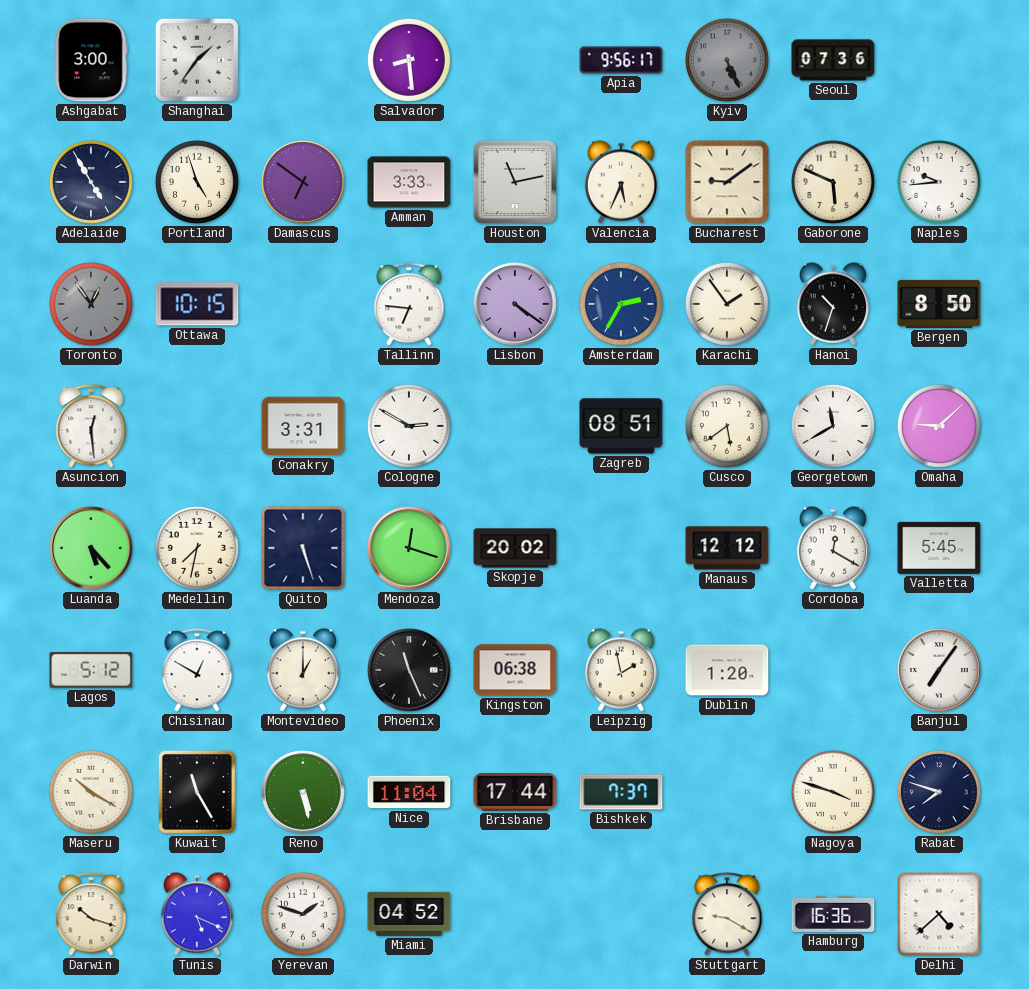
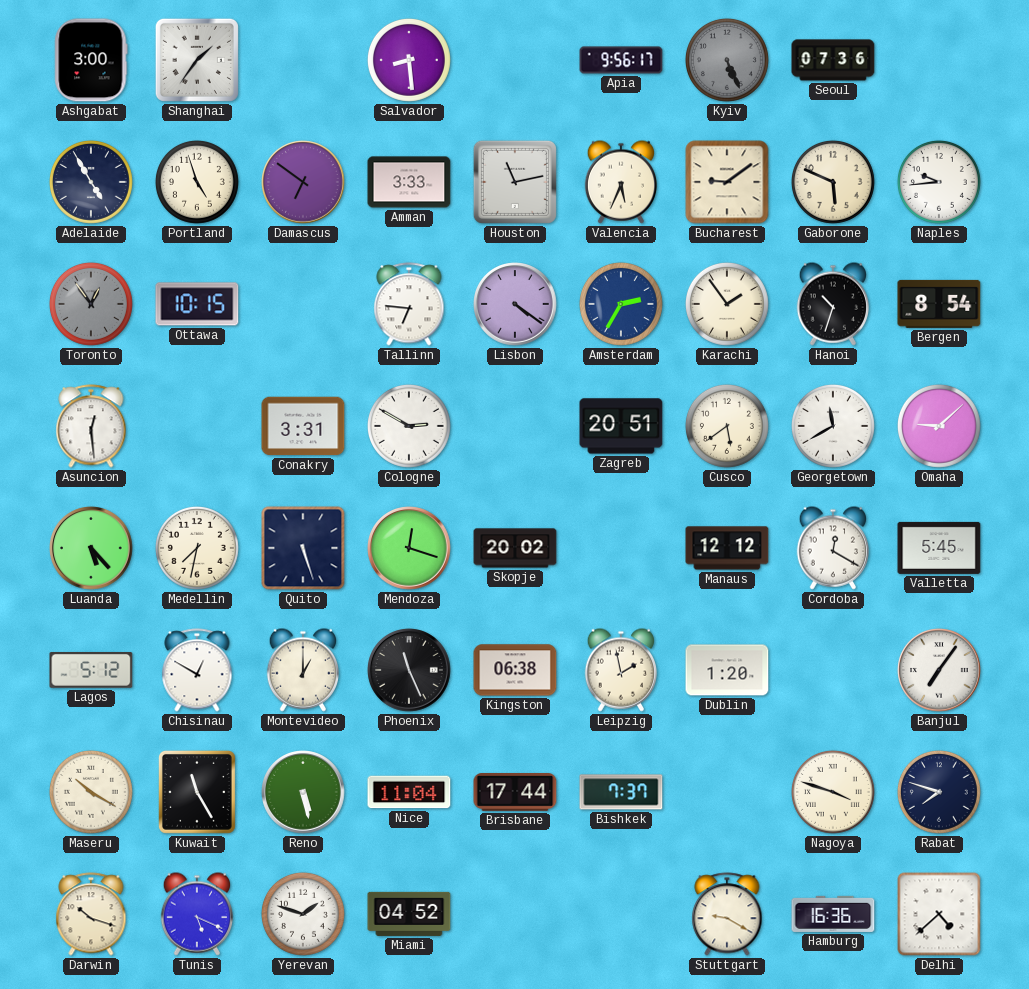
Bergen: 8:50 -> 8:54
Zagreb: 08:51 -> 20:51
